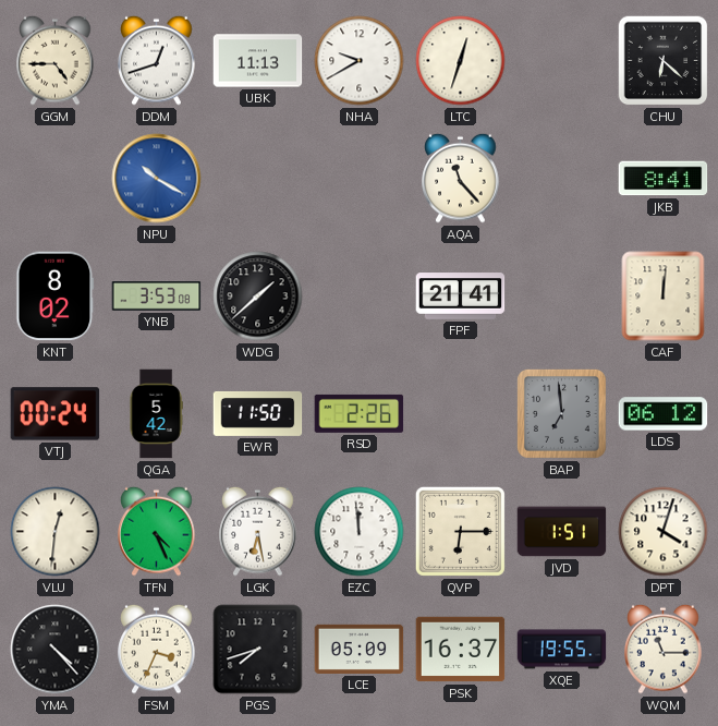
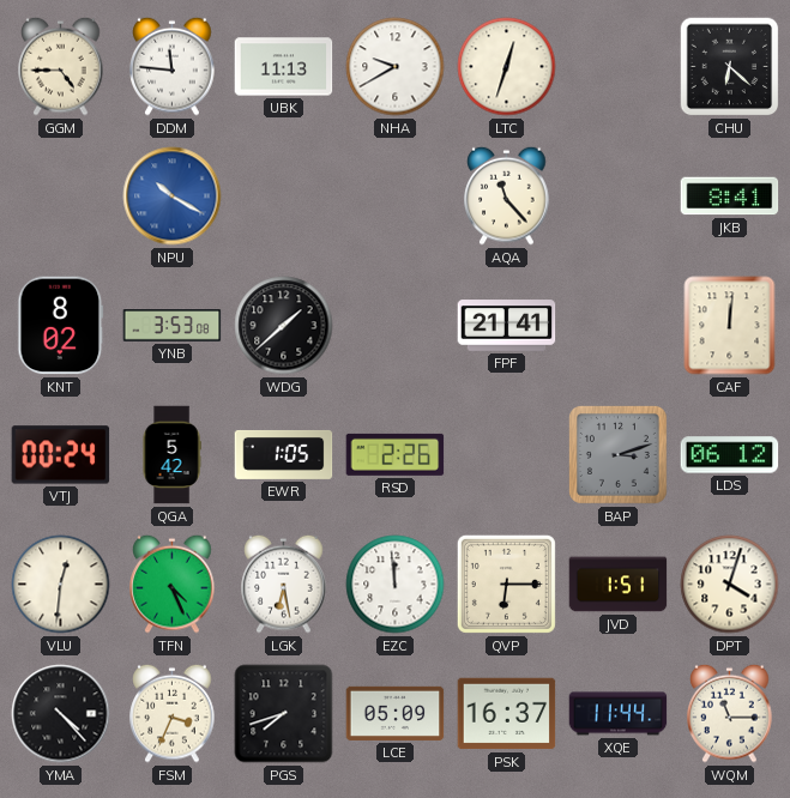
DDM: 12:42 -> 11:46
EWR: 11:50 -> 1:05
BAP: 6:59 -> 3:12
XQE: 19:55 -> 11:44
